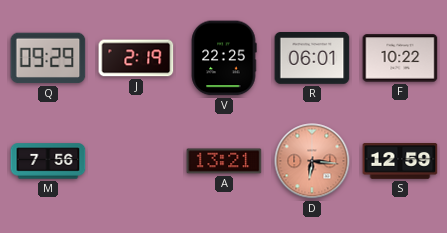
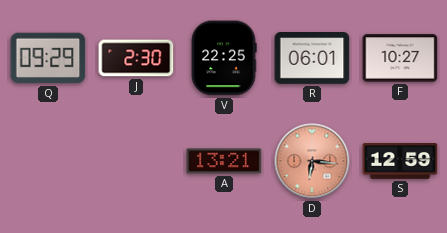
J: 2:19 -> 2:30
F: 10:22 -> 10:27
M: 7:56 -> none
